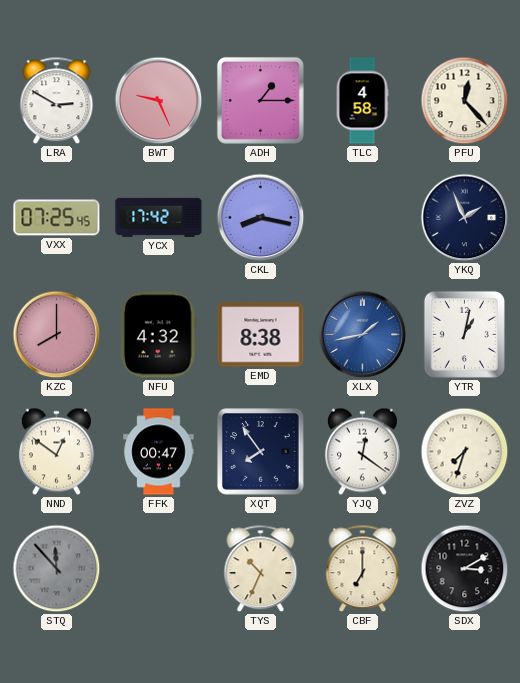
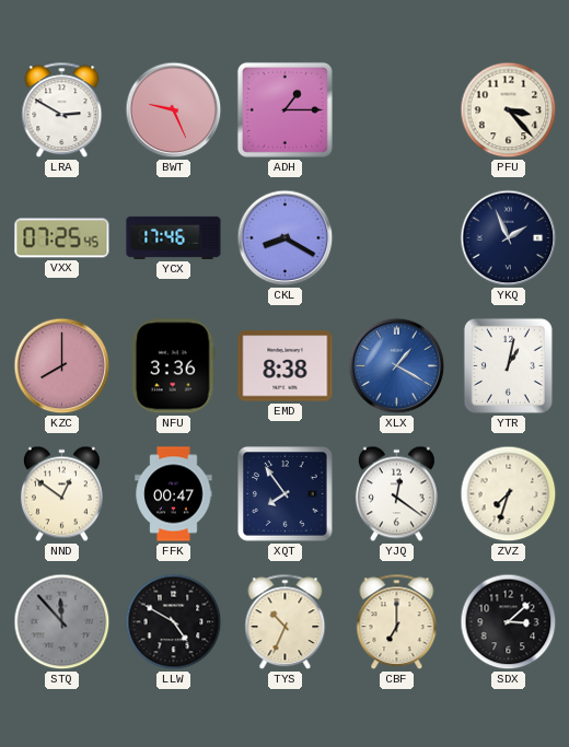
TLC: 4:58 -> none
PFU: 12:23 -> 3:23
YCX: 17:42 -> 17:46
CKL: 8:17 -> 8:20
NFU: 4:32 -> 3:36
XLX: 1:43 -> 1:20
LLW: none -> 4:50
SDX: 3:10 -> 3:08
